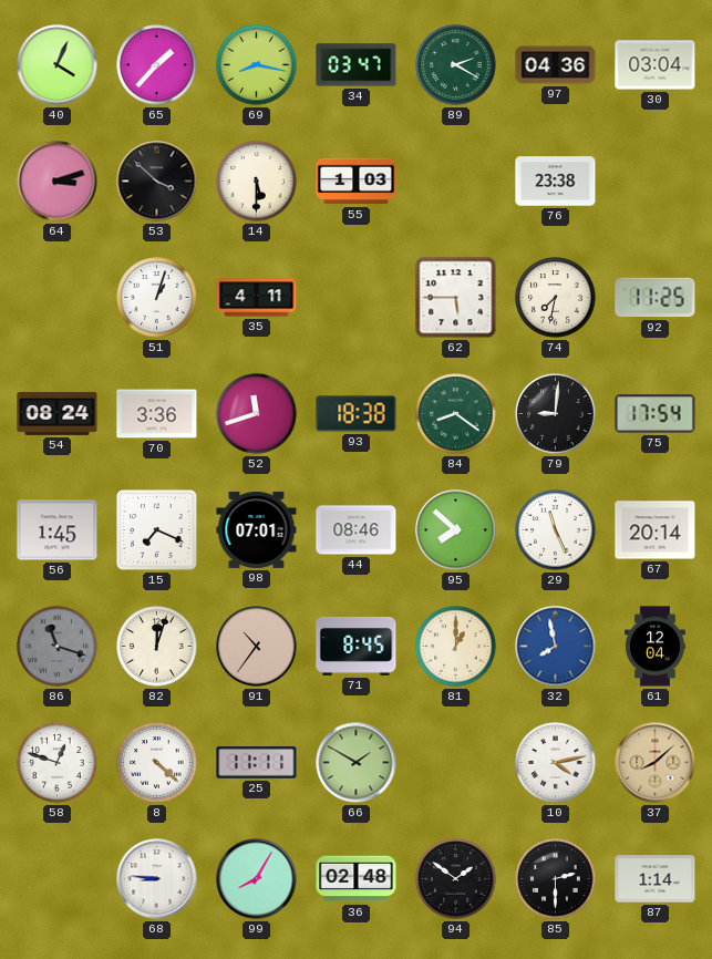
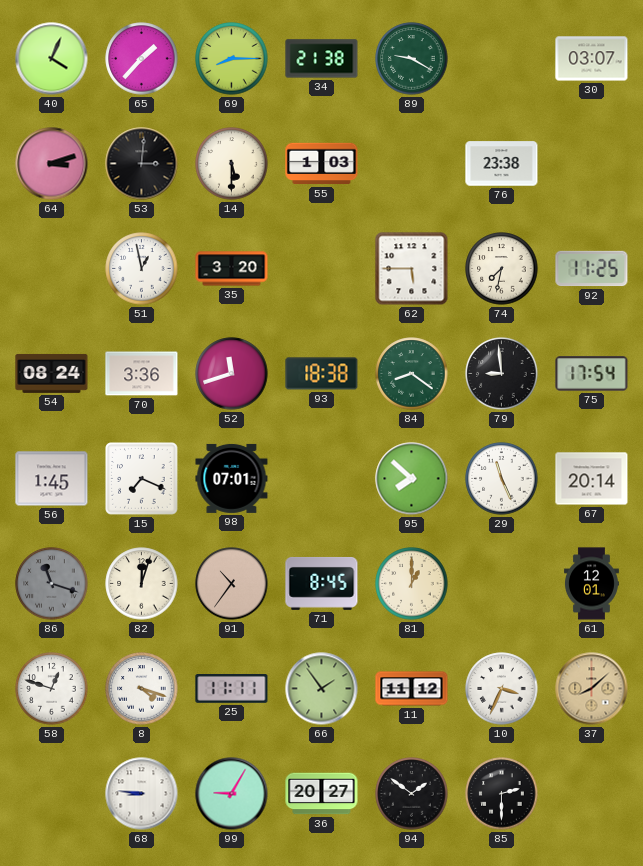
69: 8:17 -> 8:15
34: 03:47 -> 21:38
89: 2:20 -> 9:20
97: 04:36 -> none
30: 03:04 -> 03:07
53: 3:52 -> 3:01
51: 1:03 -> 12:58
35: 4:11 -> 3:20
79: 9:01 -> 8:59
44: 08:46 -> none
32: 7:58 -> none
61: 12:04 -> 12:01
8: 4:22 -> 4:18
66: 1:50 -> 1:54
11: none -> 11:12
10: 4:13 -> 3:34
99: 8:05 -> 9:05
36: 02:48 -> 20:27
87: 1:14 -> none
